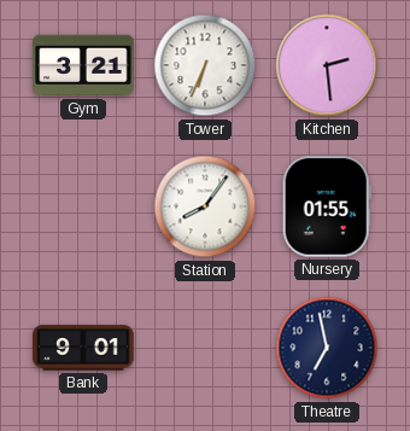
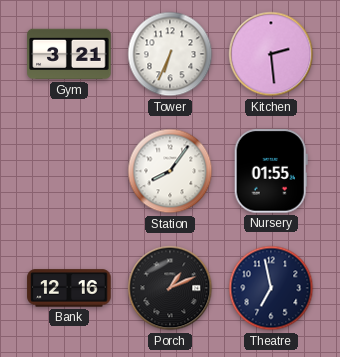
Bank: 9:01 -> 12:16
Porch: none -> 1:11
